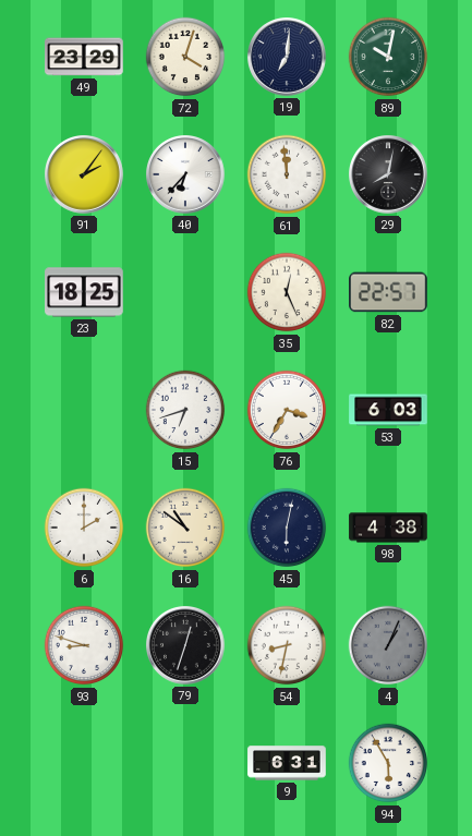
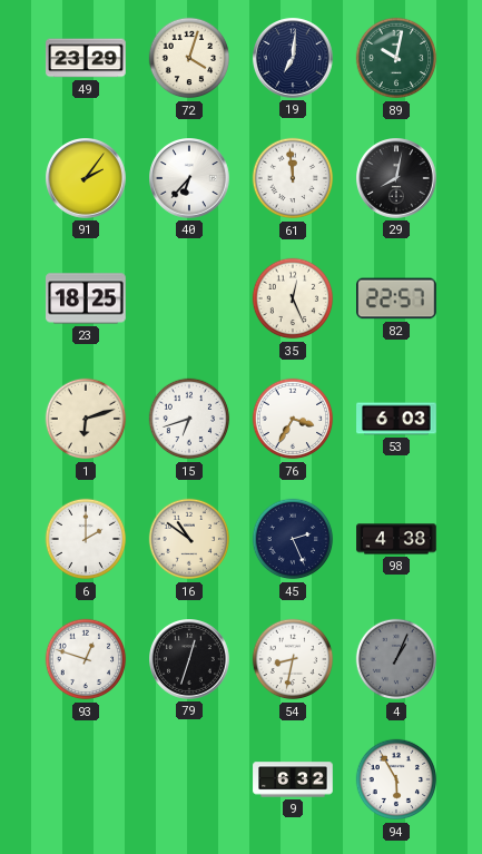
1: none -> 6:12
45: 6:02 -> 2:26
93: 8:48 -> 12:48
9: 6:31 -> 6:32
